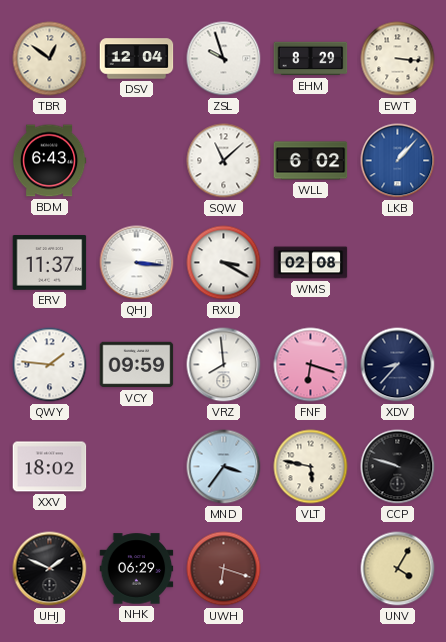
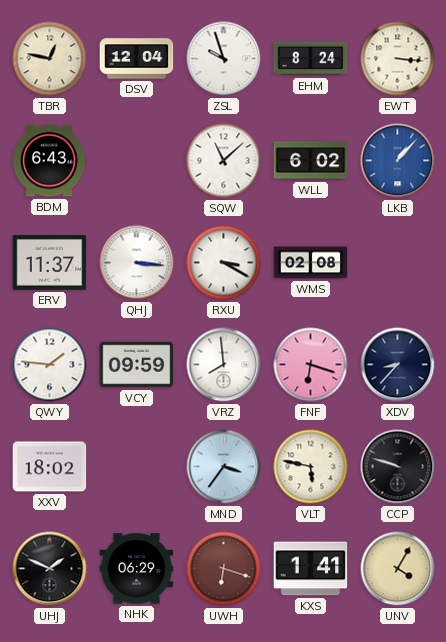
TBR: 12:51 -> 12:47
EHM: 8:29 -> 8:24
KXS: none -> 1:41
